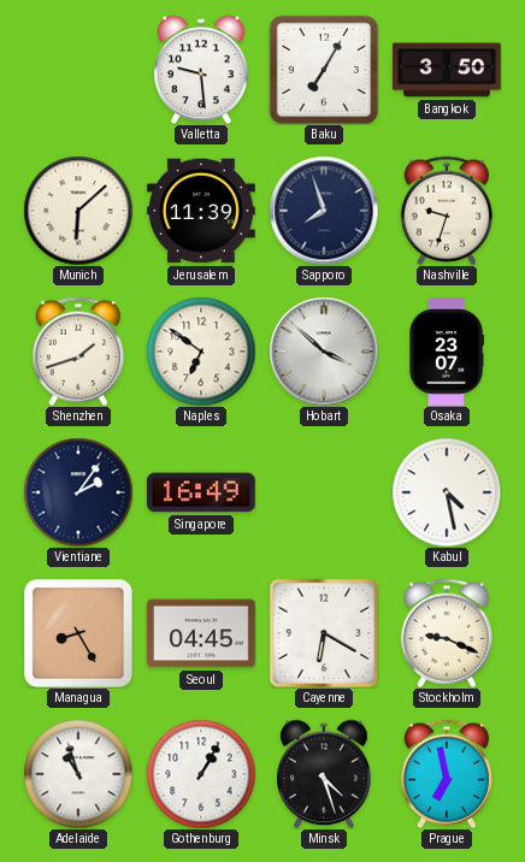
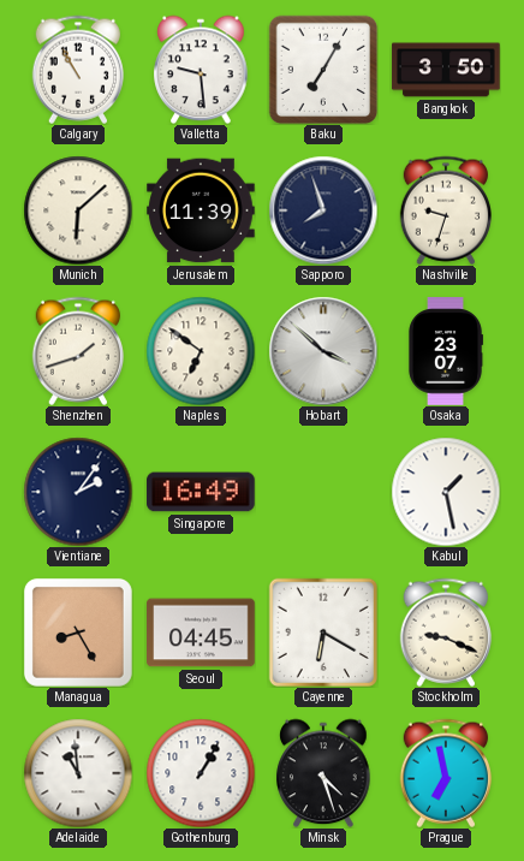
Calgary: none -> 10:55
Kabul: 4:28 -> 1:28
Adelaide: 10:57 -> 10:59
